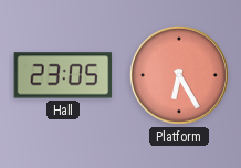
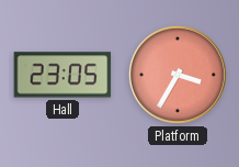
Platform: 6:25 -> 3:35
